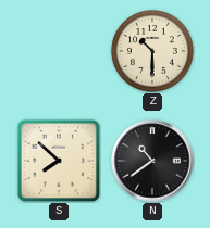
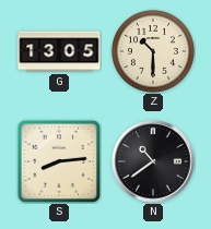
G: none -> 13:05
S: 7:52 -> 8:14
